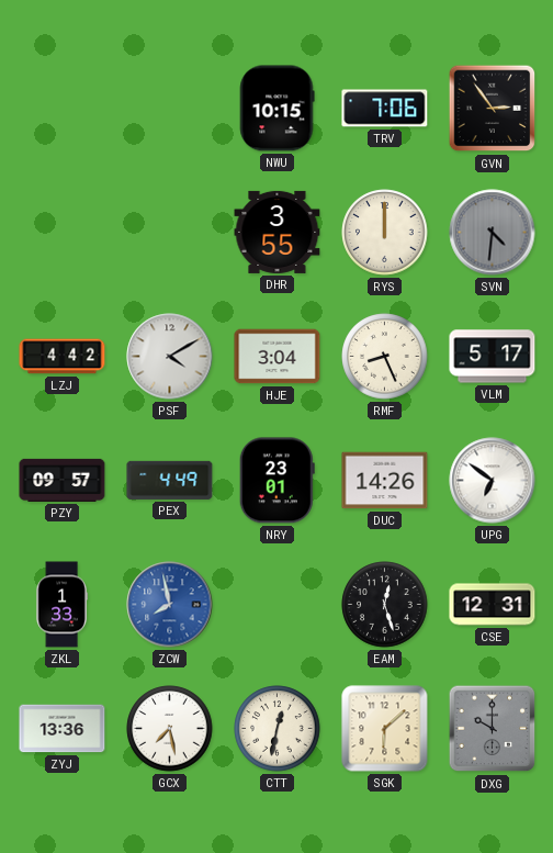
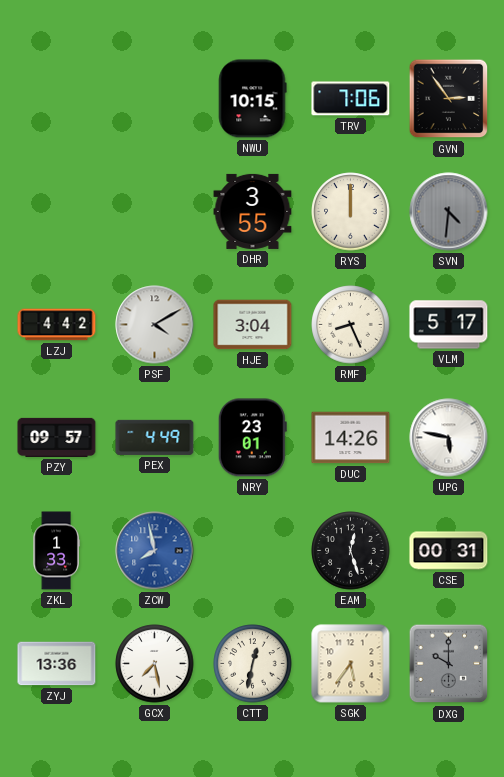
UPG: 6:51 -> 5:47
CSE: 12:31 -> 00:31
SGK: 6:08 -> 5:36
